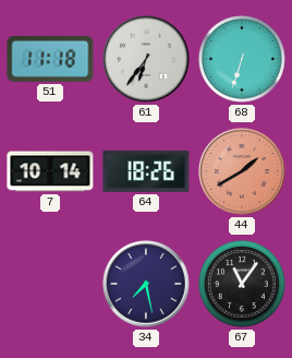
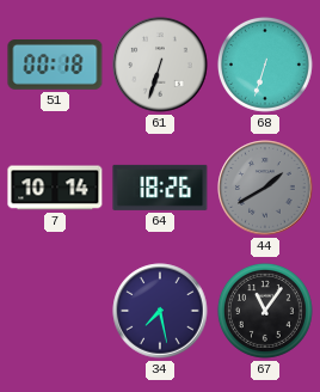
51: 11:18 -> 00:18
61: 6:36 -> 6:33
44 dial: salmon -> grey
